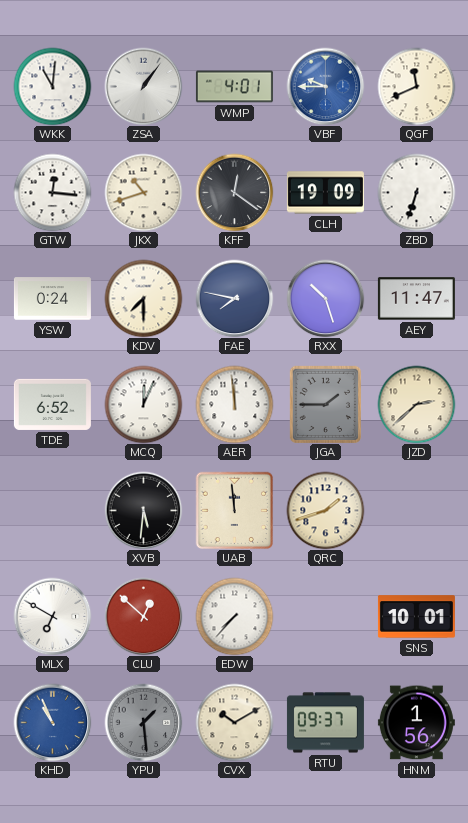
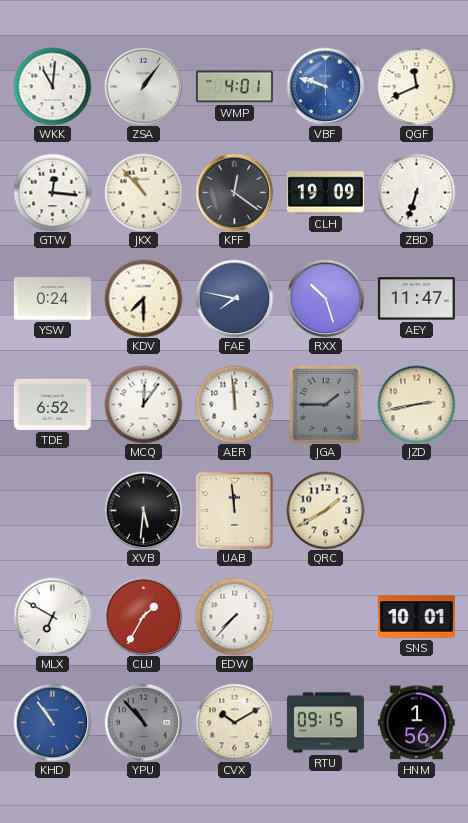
VBF: 9:45 -> 9:48
JKX: 10:42 -> 10:53
MCQ: 12:04 -> 12:06
JZD: 2:38 -> 2:43
QRC: 1:42 -> 1:40
CLU: 12:52 -> 1:35
KHD: 10:56 -> 10:54
YPU: 1:29 -> 10:53
RTU: 09:37 -> 09:15
